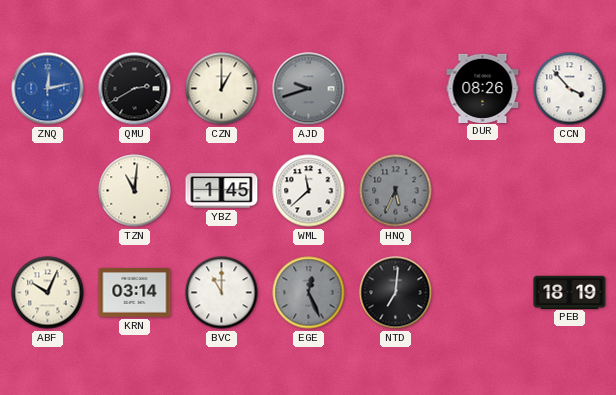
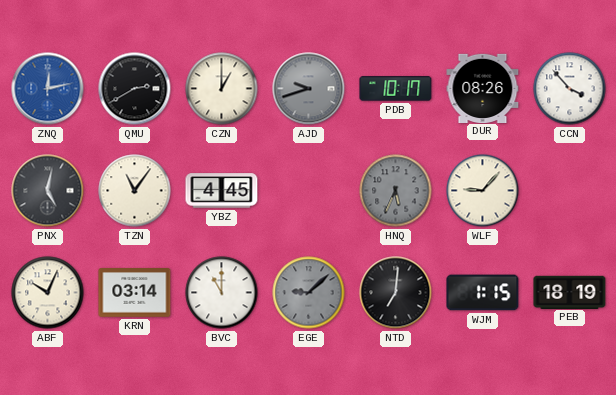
PDB: none -> 10:17
PNX: none -> 5:02
TZN: 11:01 -> 11:06
YBZ: 1:45 -> 4:45
WML: 11:38 -> none
WLF: none -> 9:07
EGE: 12:26 -> 9:08
WJM: none -> 1:15
